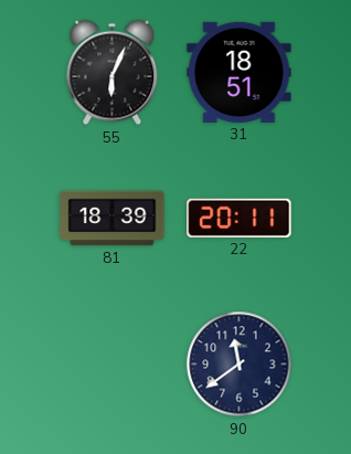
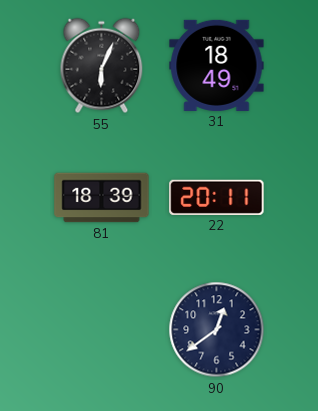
31: 18:51 -> 18:49
90: 11:39 -> 12:39
